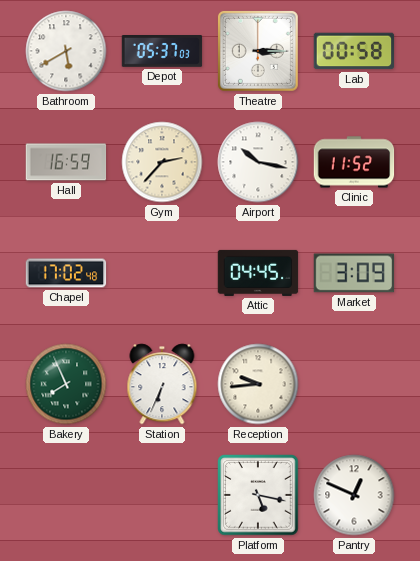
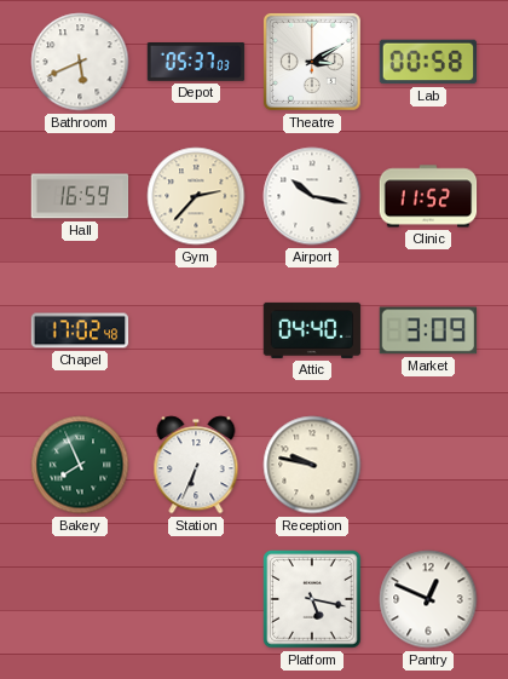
Bathroom: 5:40 -> 5:41
Theatre: 3:15 -> 3:10
Attic: 04:45 -> 04:40
Reception: 9:44 -> 9:47
